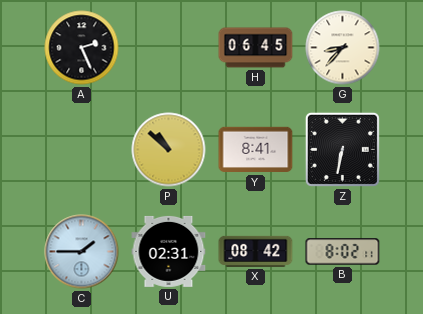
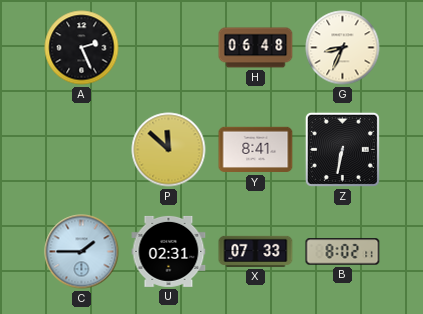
H: 06:45 -> 06:48
G: 8:37 -> 8:34
P: 10:52 -> 11:52
X: 08:42 -> 07:33
